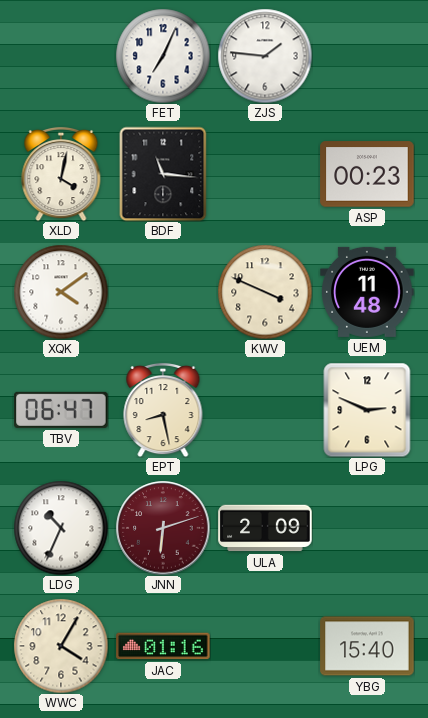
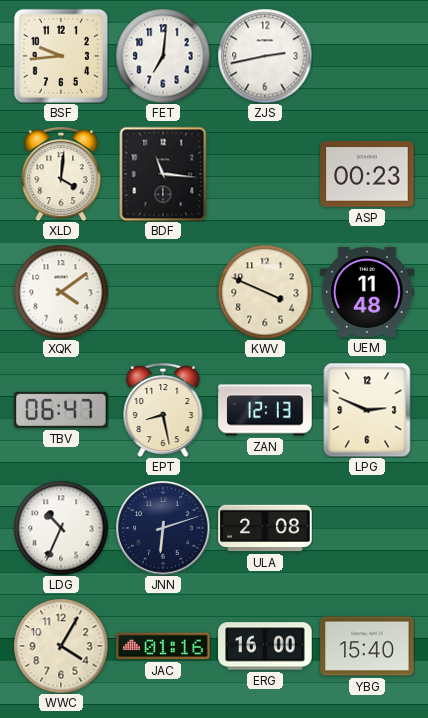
BSF: none -> 9:44
FET: 7:04 -> 7:01
ZJS: 1:46 -> 2:43
XLD: 4:02 -> 4:01
ZAN: none -> 12:13
JNN dial: burgundy -> navy
ULA: 2:09 -> 2:08
ERG: none -> 16:00
